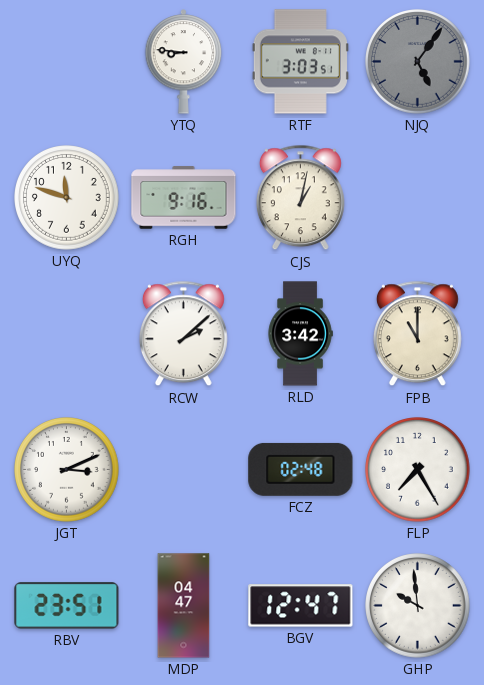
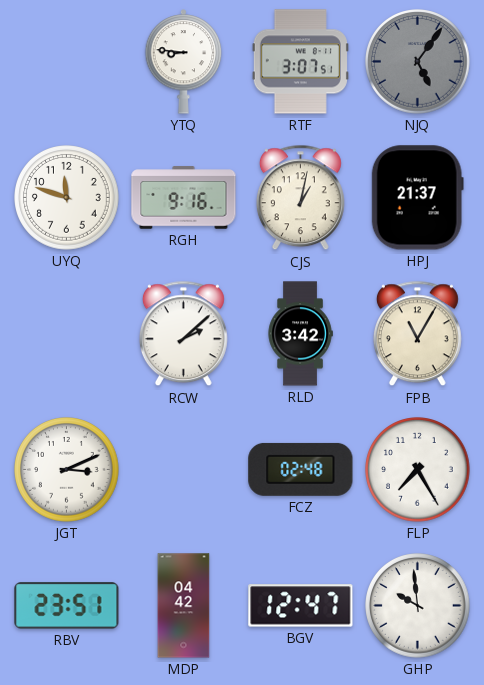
RTF: 3:03 -> 3:07
HPJ: none -> 21:37
FPB: 11:00 -> 11:05
MDP: 04:47 -> 04:42
